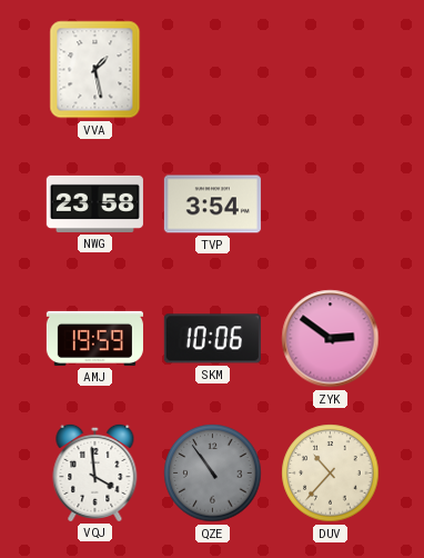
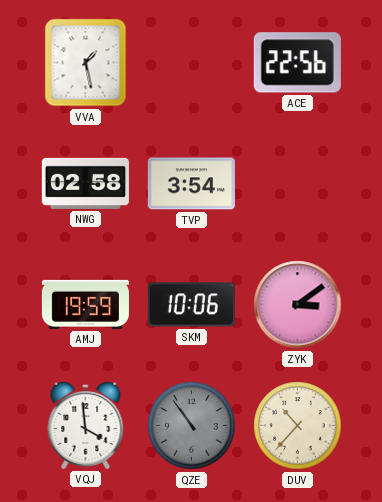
ACE: none -> 22:56
NWG: 23:58 -> 02:58
ZYK: 2:51 -> 3:09
